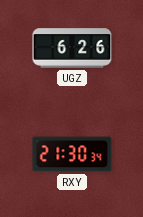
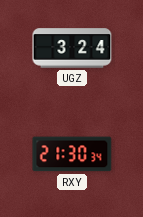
UGZ: 6:26 -> 3:24
